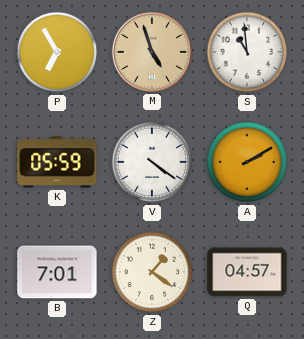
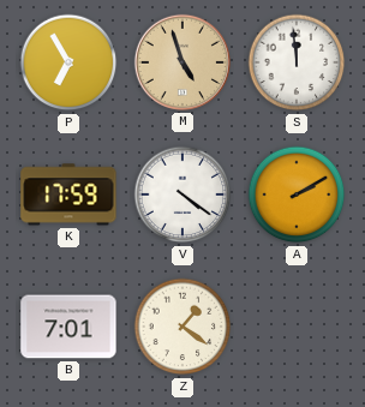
S: 10:59 -> 11:59
K: 05:59 -> 17:59
Q: 04:57 -> none
